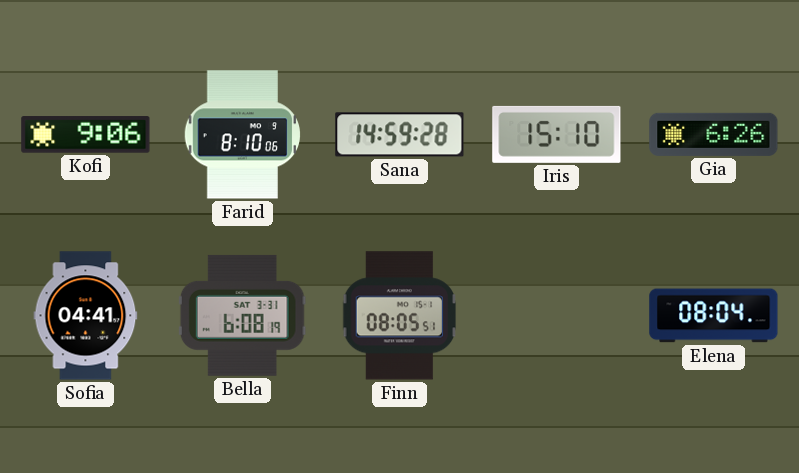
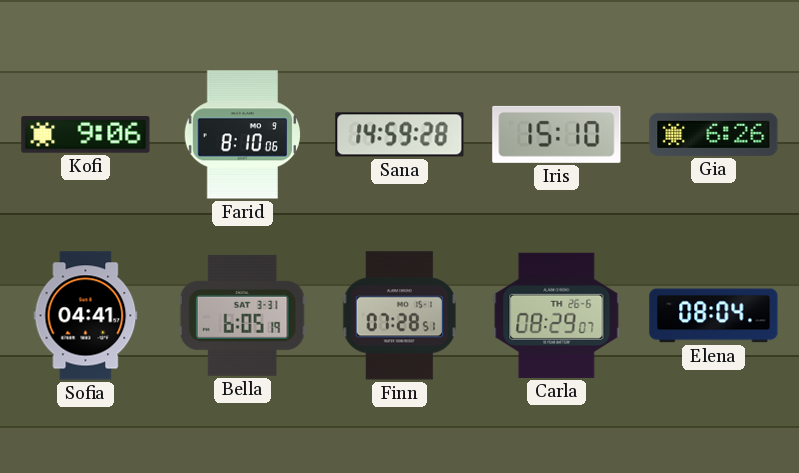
Bella: 6:08 -> 6:05
Finn: 08:05 -> 07:28
Carla: none -> 08:29
